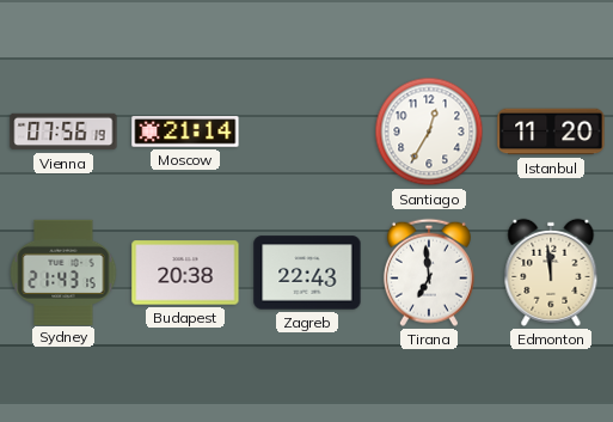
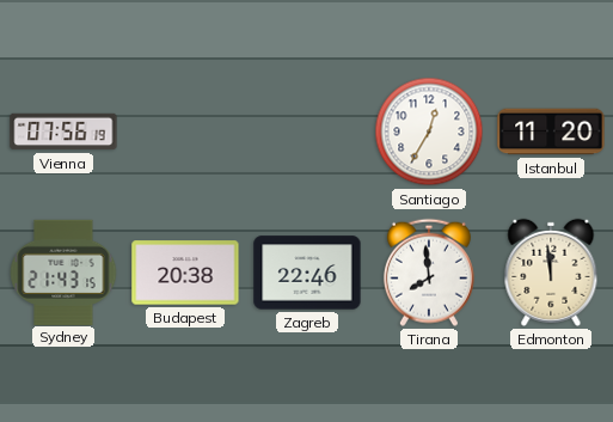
Moscow: 21:14 -> none
Zagreb: 22:43 -> 22:46
Tirana: 6:59 -> 7:59
